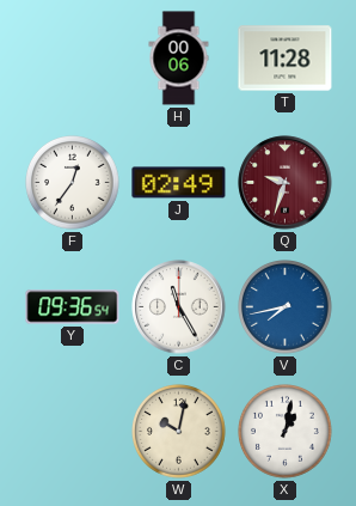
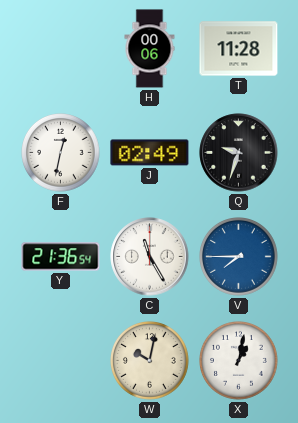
F: 12:36 -> 12:32
Q dial: burgundy -> black
Y: 09:36 -> 21:36
V: 7:43 -> 7:45
